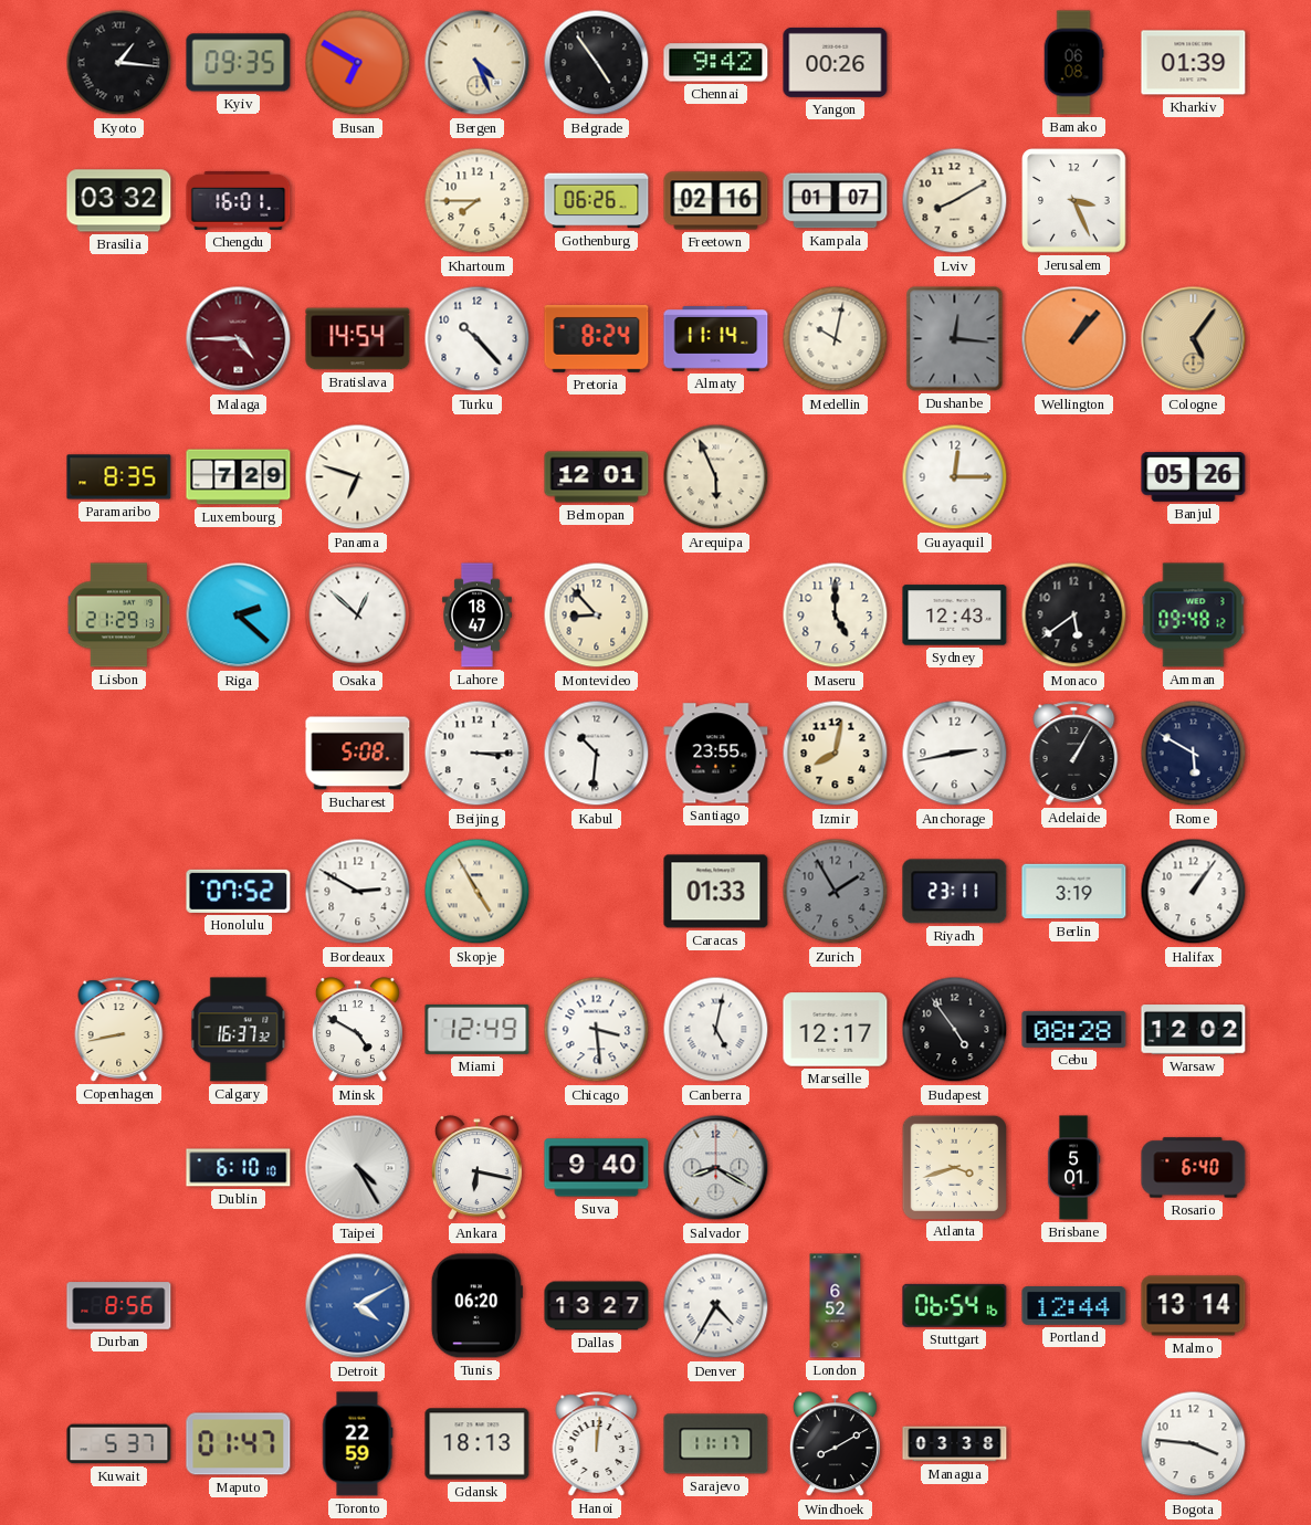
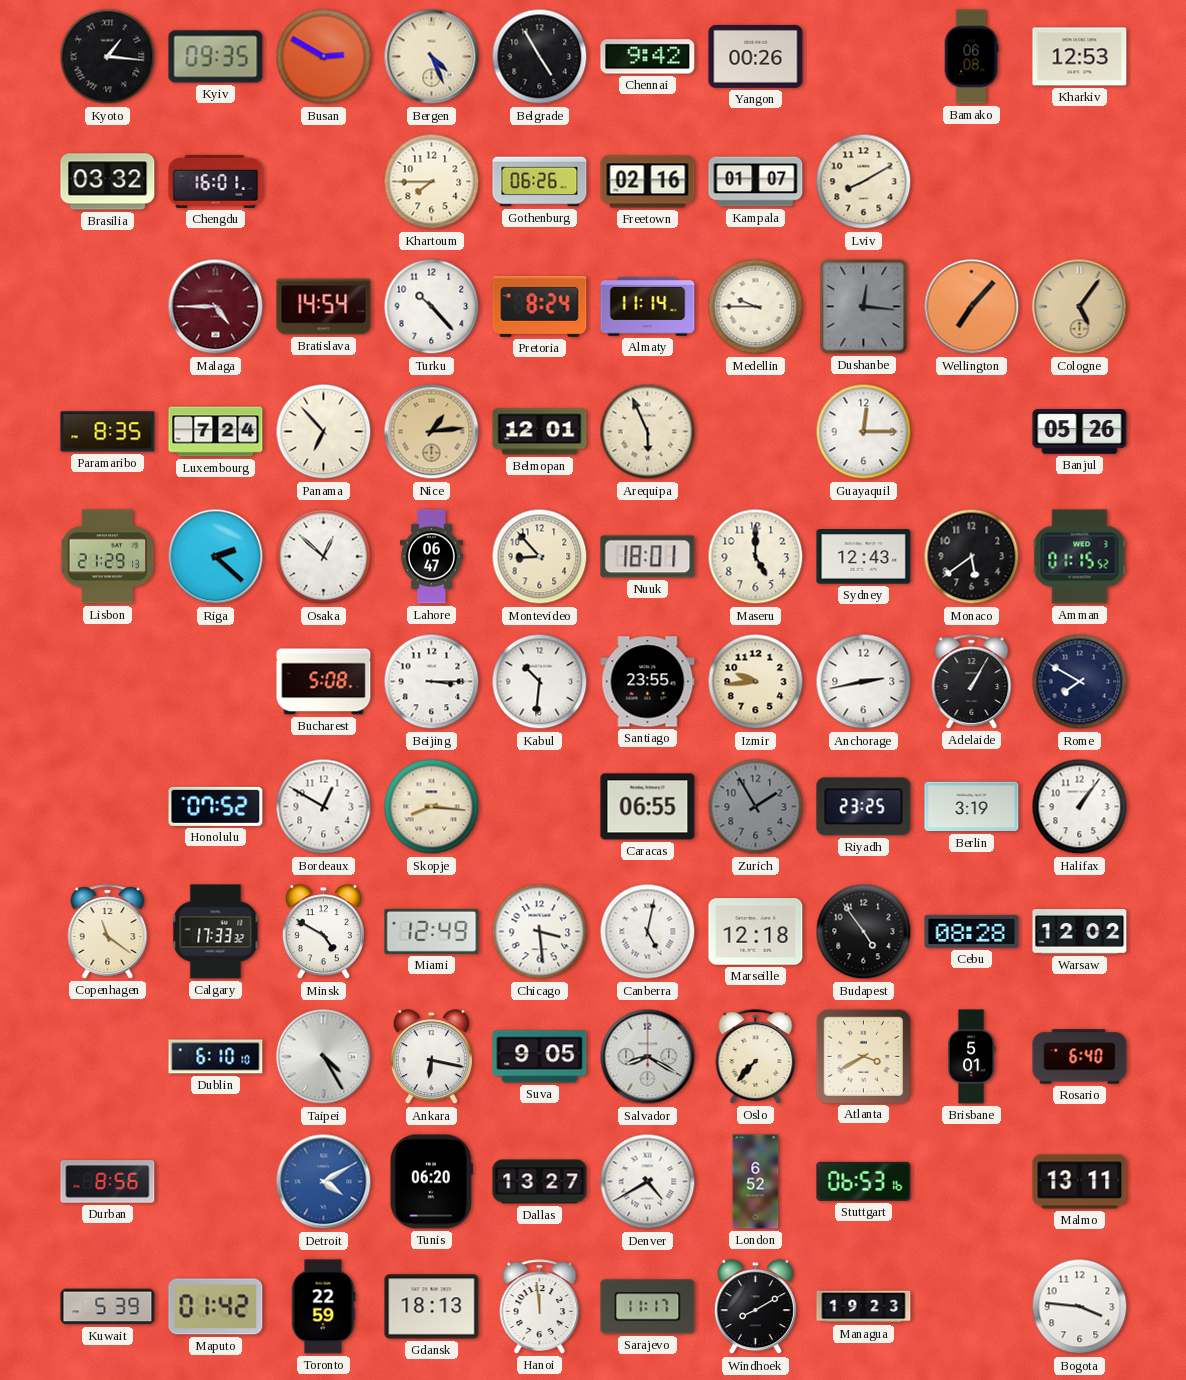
Busan: 6:50 -> 2:50
Belgrade: 4:54 -> 4:55
Kharkiv: 01:39 -> 12:53
Jerusalem: 3:26 -> none
Medellin: 10:02 -> 9:45
Wellington: 1:07 -> 7:07
Luxembourg: 7:29 -> 7:24
Panama: 6:48 -> 6:53
Nice: none -> 1:14
Lahore: 18:47 -> 06:47
Nuuk: none -> 18:01
Amman: 09:48 -> 01:15
Izmir: 8:02 -> 9:44
Rome: 5:50 -> 7:50
Bordeaux: 2:50 -> 12:50
Skopje: 4:55 -> 8:16
Caracas: 01:33 -> 06:55
Riyadh: 23:11 -> 23:25
Copenhagen: 8:43 -> 11:21
Calgary: 16:37 -> 17:33
Marseille: 12:17 -> 12:18
Suva: 9:40 -> 9:05
Oslo: none -> 7:37
Atlanta: 3:42 -> 3:40
Denver: 4:35 -> 4:40
Stuttgart: 06:54 -> 06:53
Portland: 12:44 -> none
Malmo: 13:14 -> 13:11
Kuwait: 5:37 -> 5:39
Maputo: 01:47 -> 01:42
Hanoi: 12:01 -> 11:59
Managua: 03:38 -> 19:23
